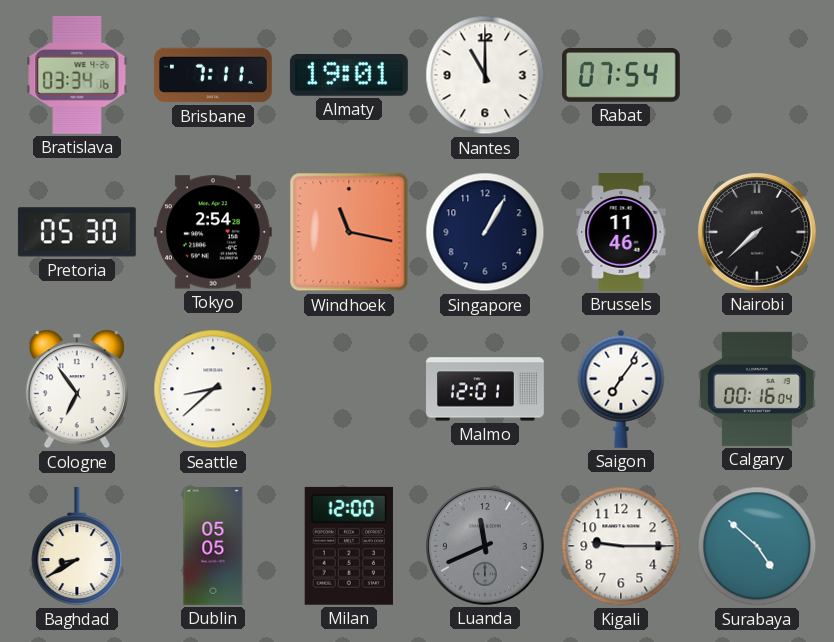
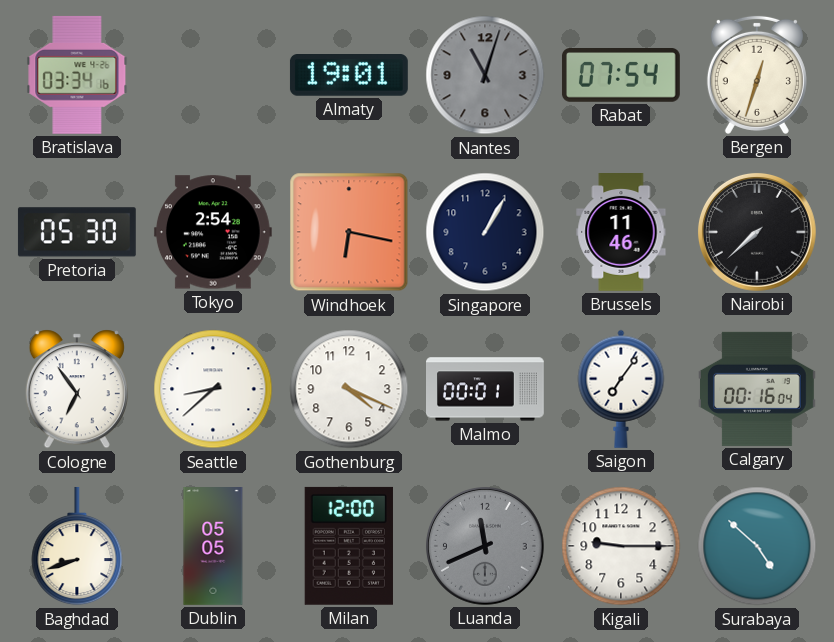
Brisbane: 7:11 -> none
Nantes: 11:00 -> 11:03
Nantes dial: white -> grey
Bergen: none -> 12:33
Windhoek: 11:17 -> 6:17
Gothenburg: none -> 4:19
Malmo: 12:01 -> 00:01
Baghdad: 8:40 -> 8:42
